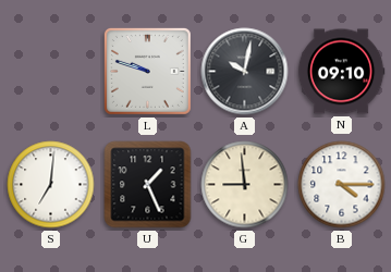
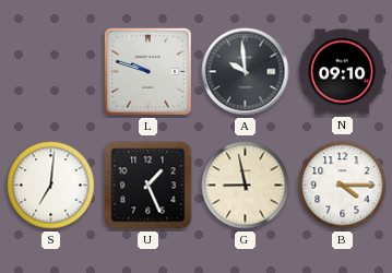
A: 10:02 -> 9:59
G: 8:59 -> 8:58
